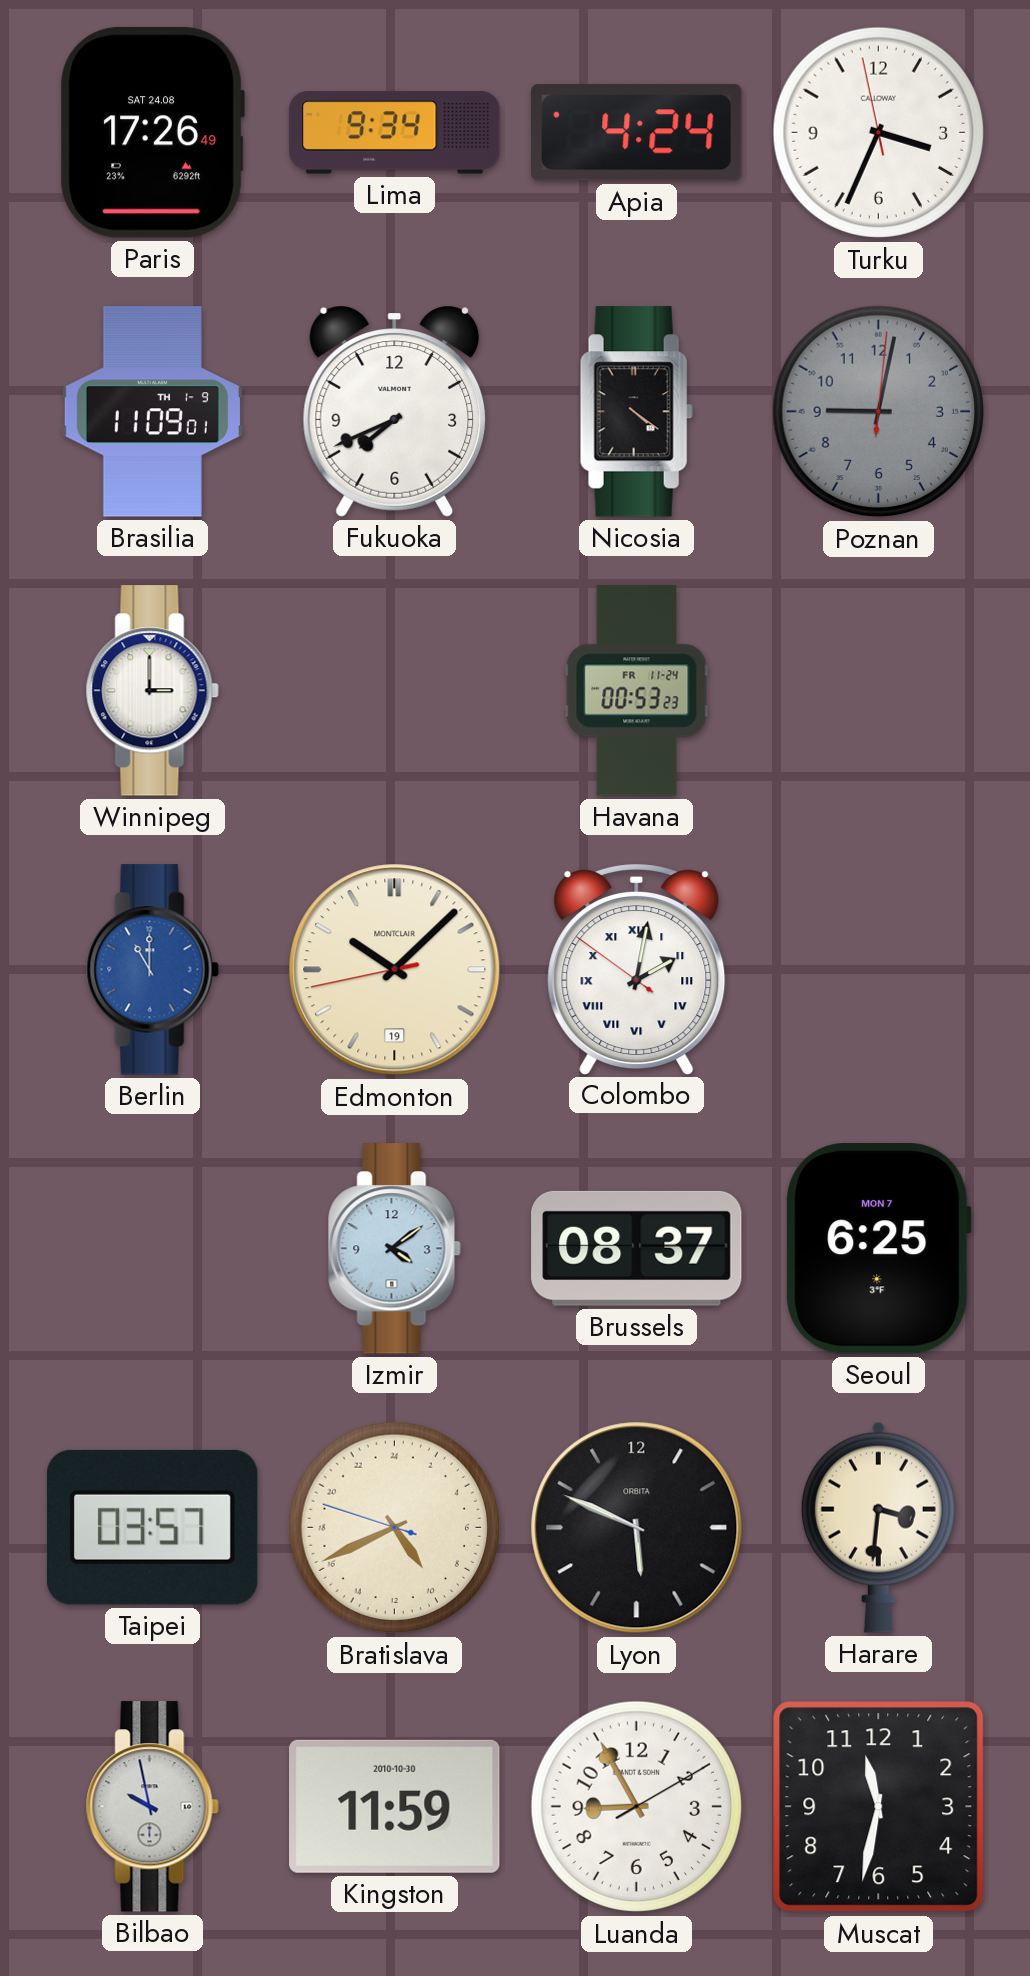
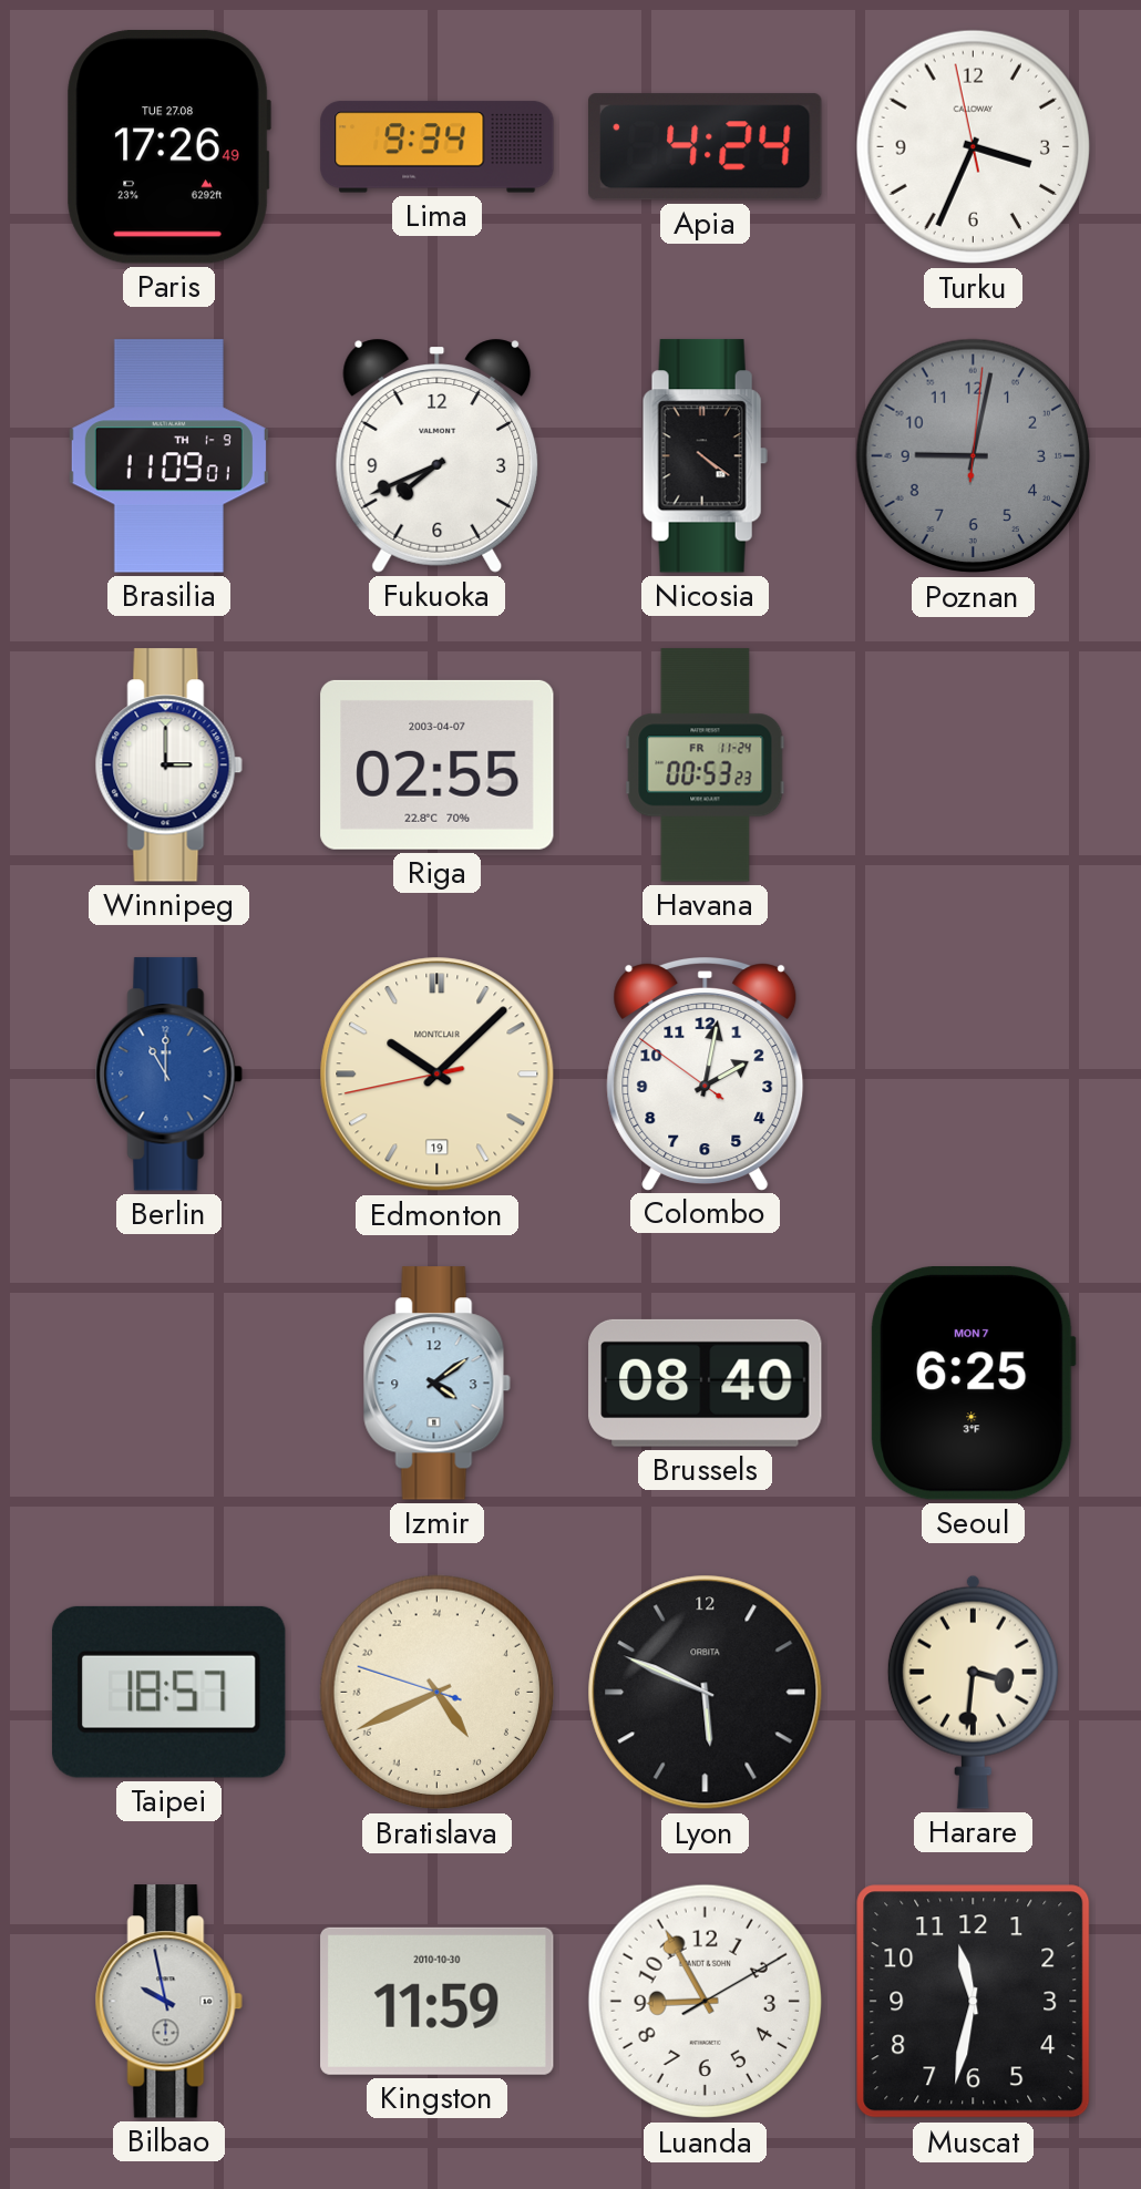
Paris date: SAT 24.08 -> TUE 27.08
Riga: none -> 02:55
Colombo numerals: Roman -> Arabic
Brussels: 08:37 -> 08:40
Taipei: 03:57 -> 18:57
